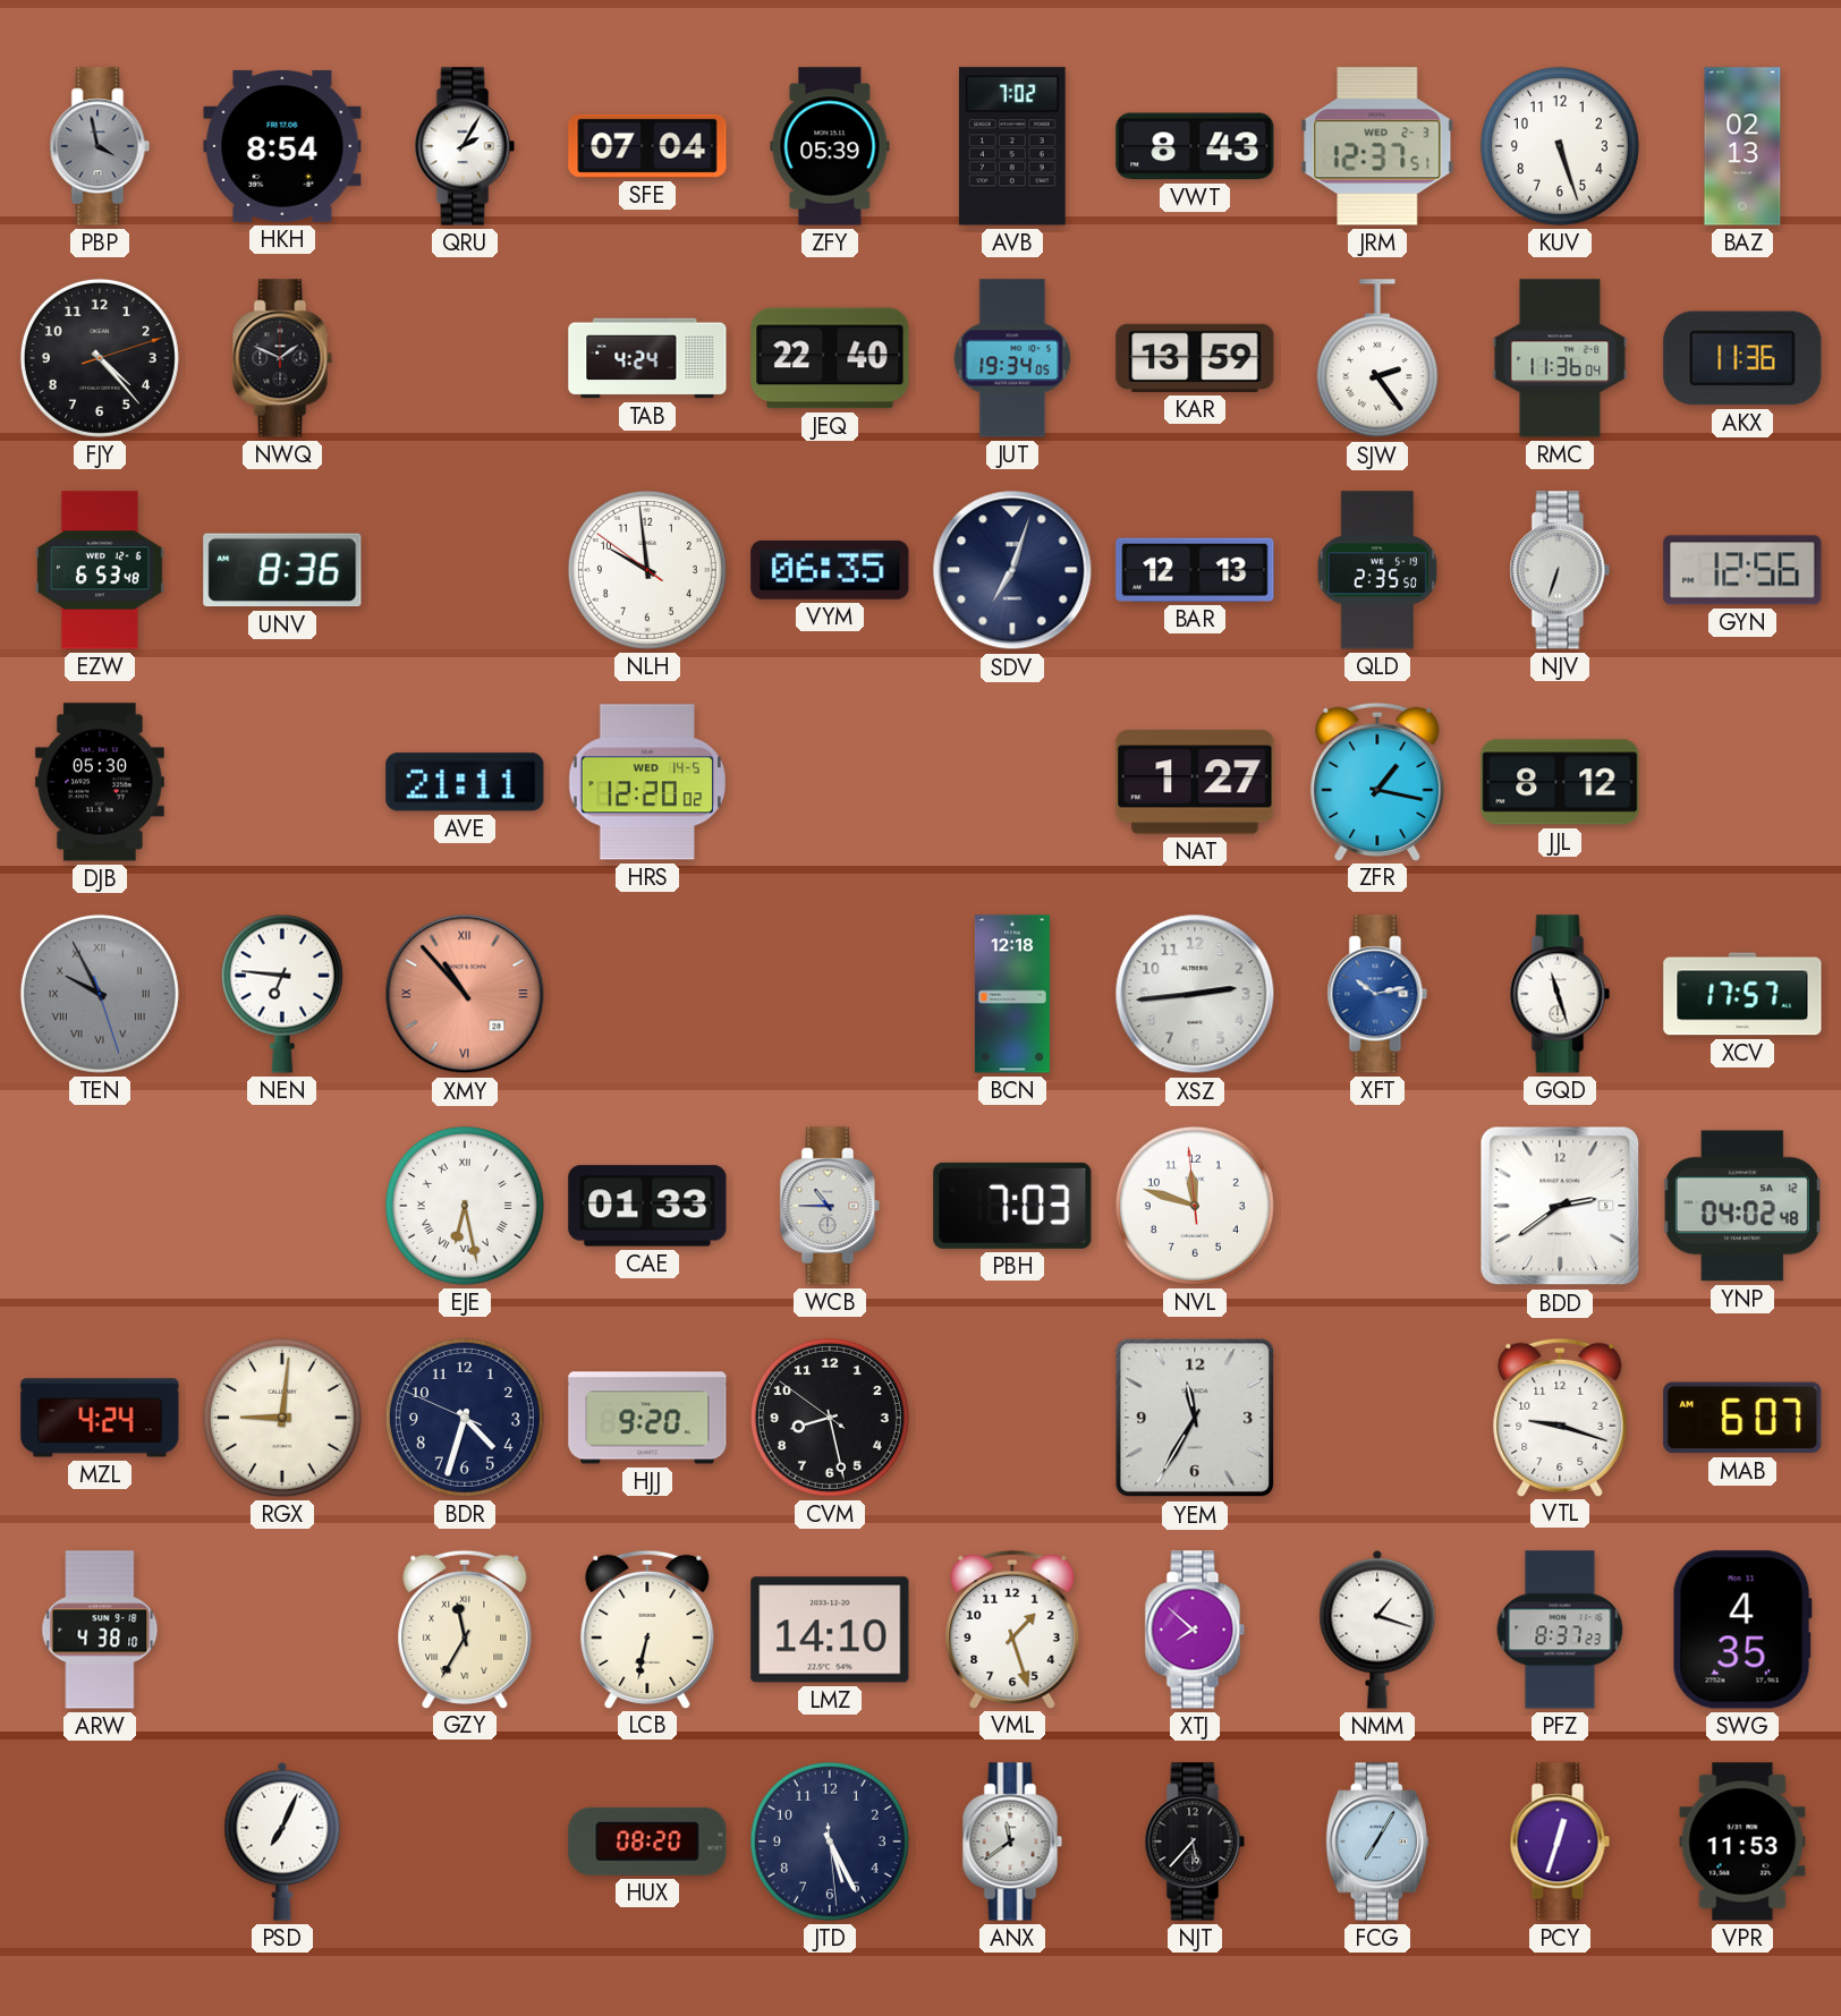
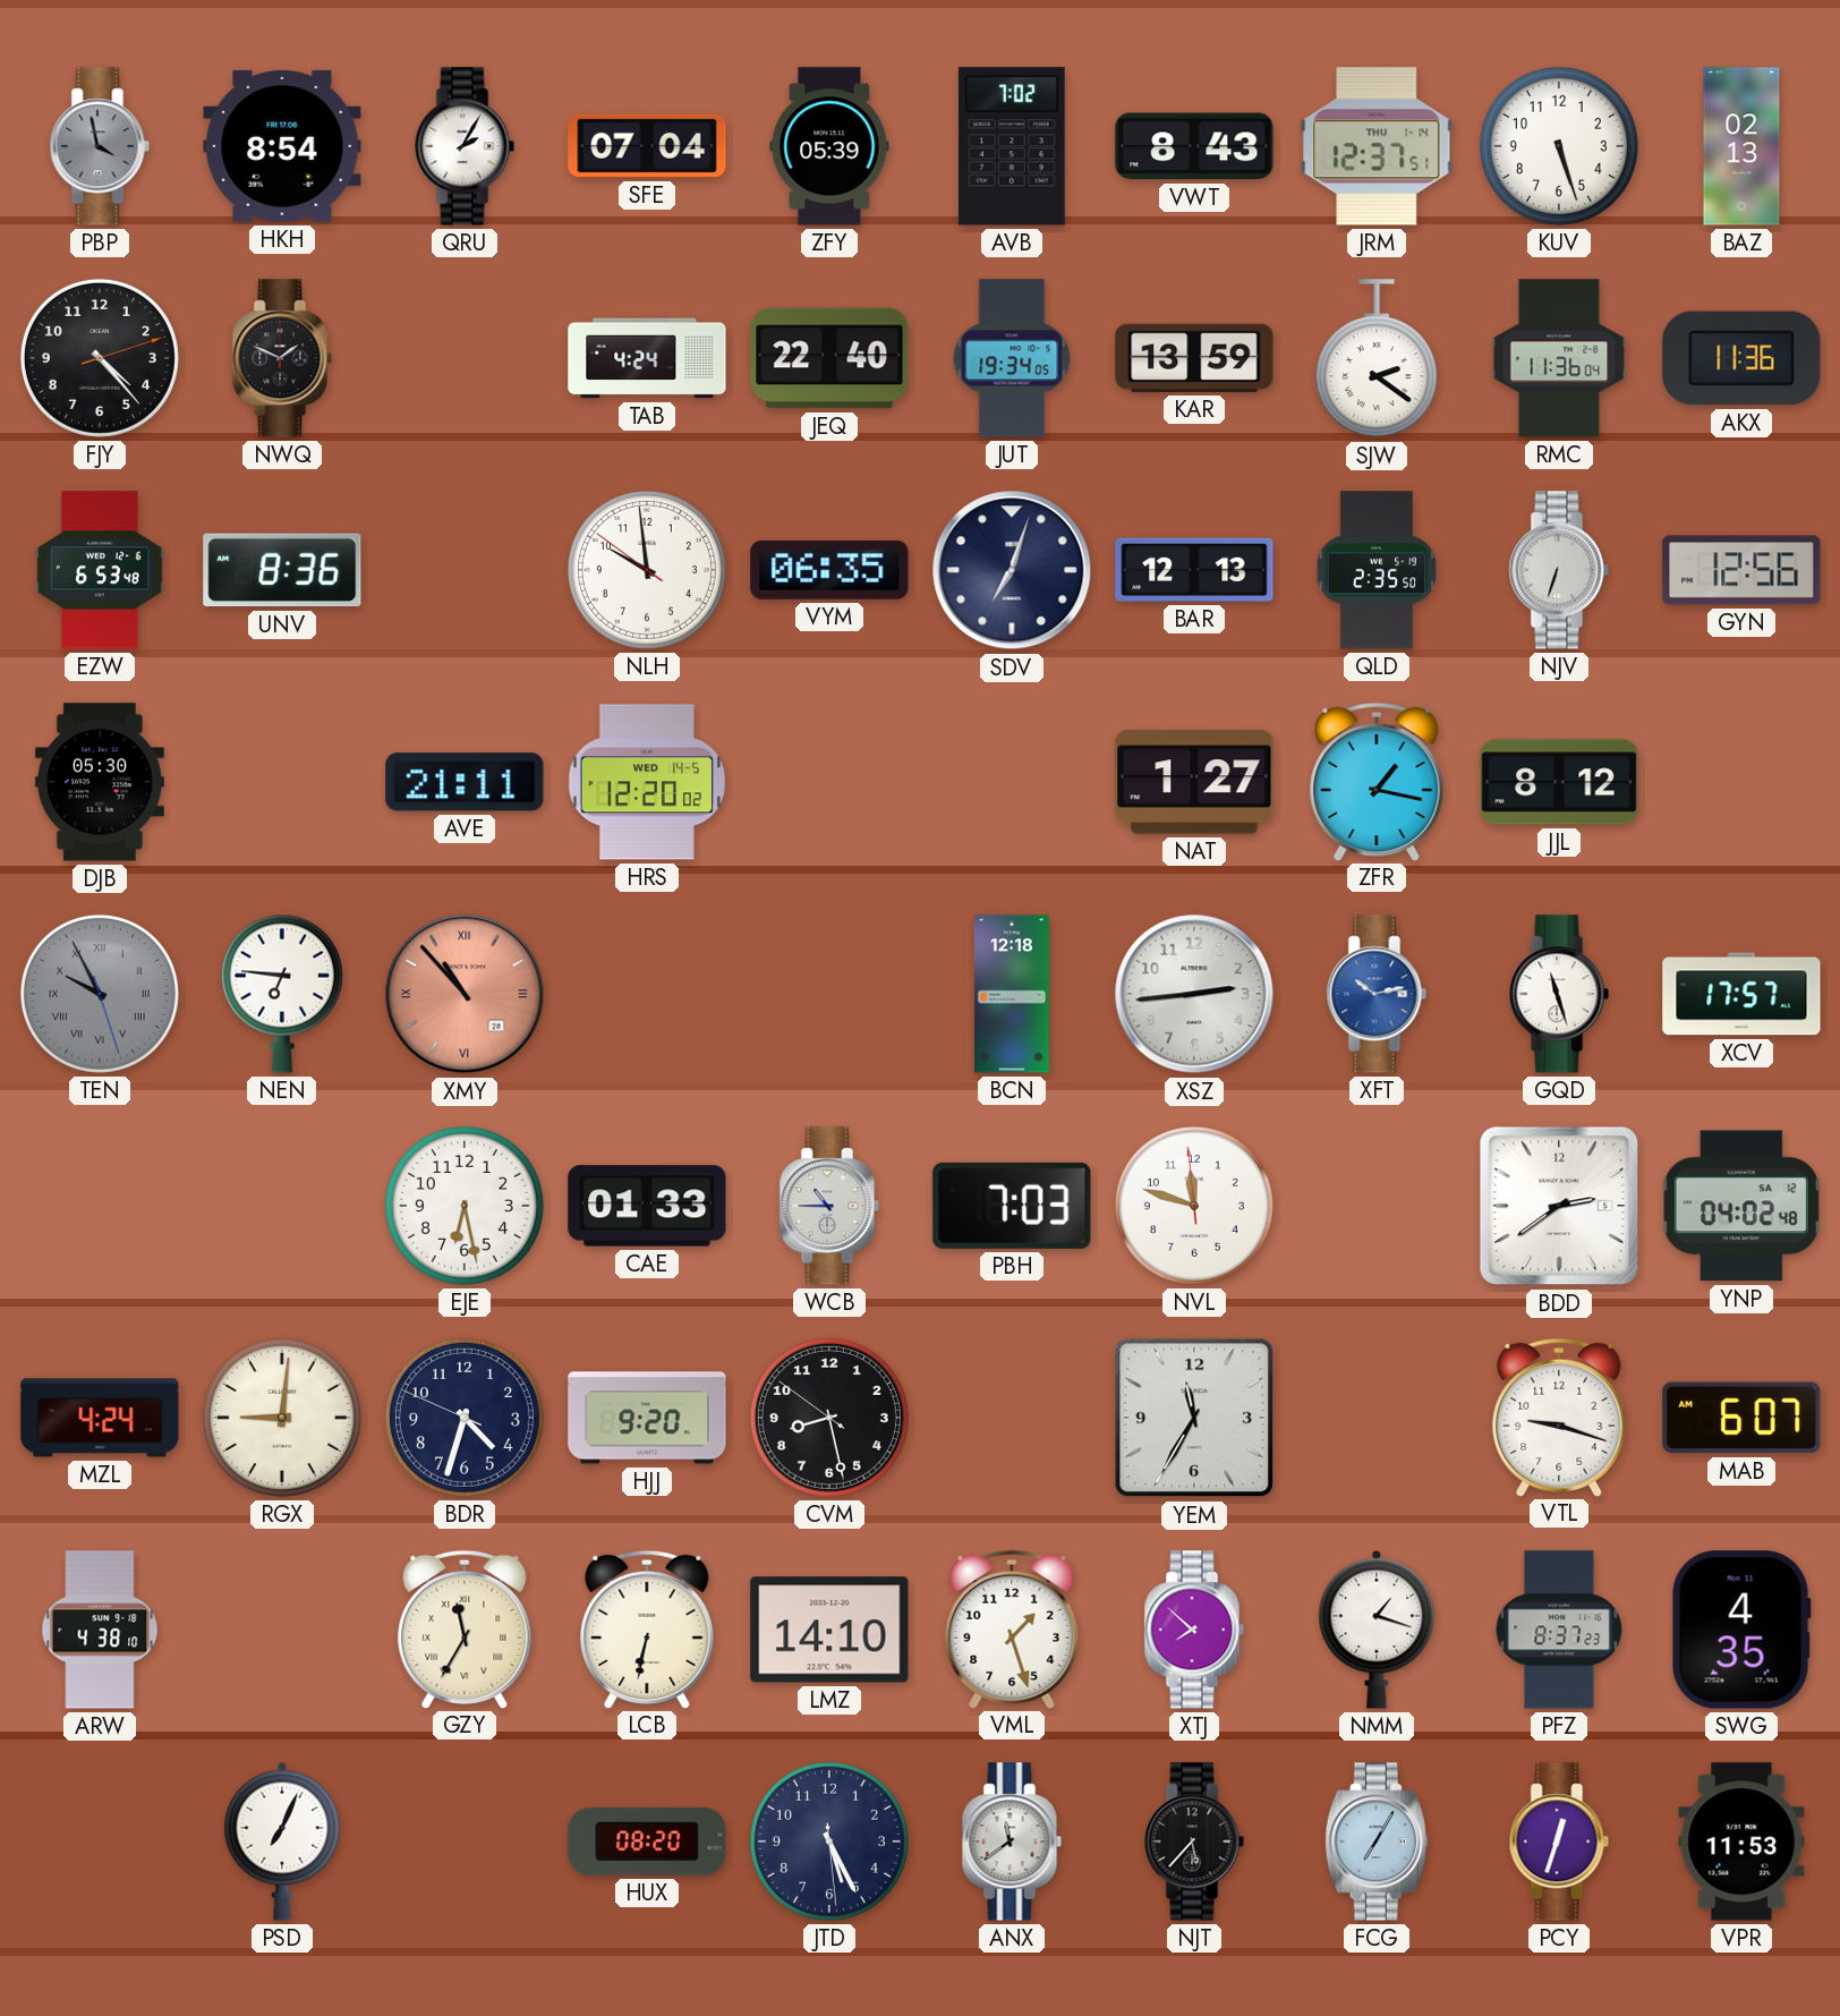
JRM date: WED 2-3 -> THU 1-14
SJW: 2:24 -> 2:21
EJE numerals: Roman -> Arabic
